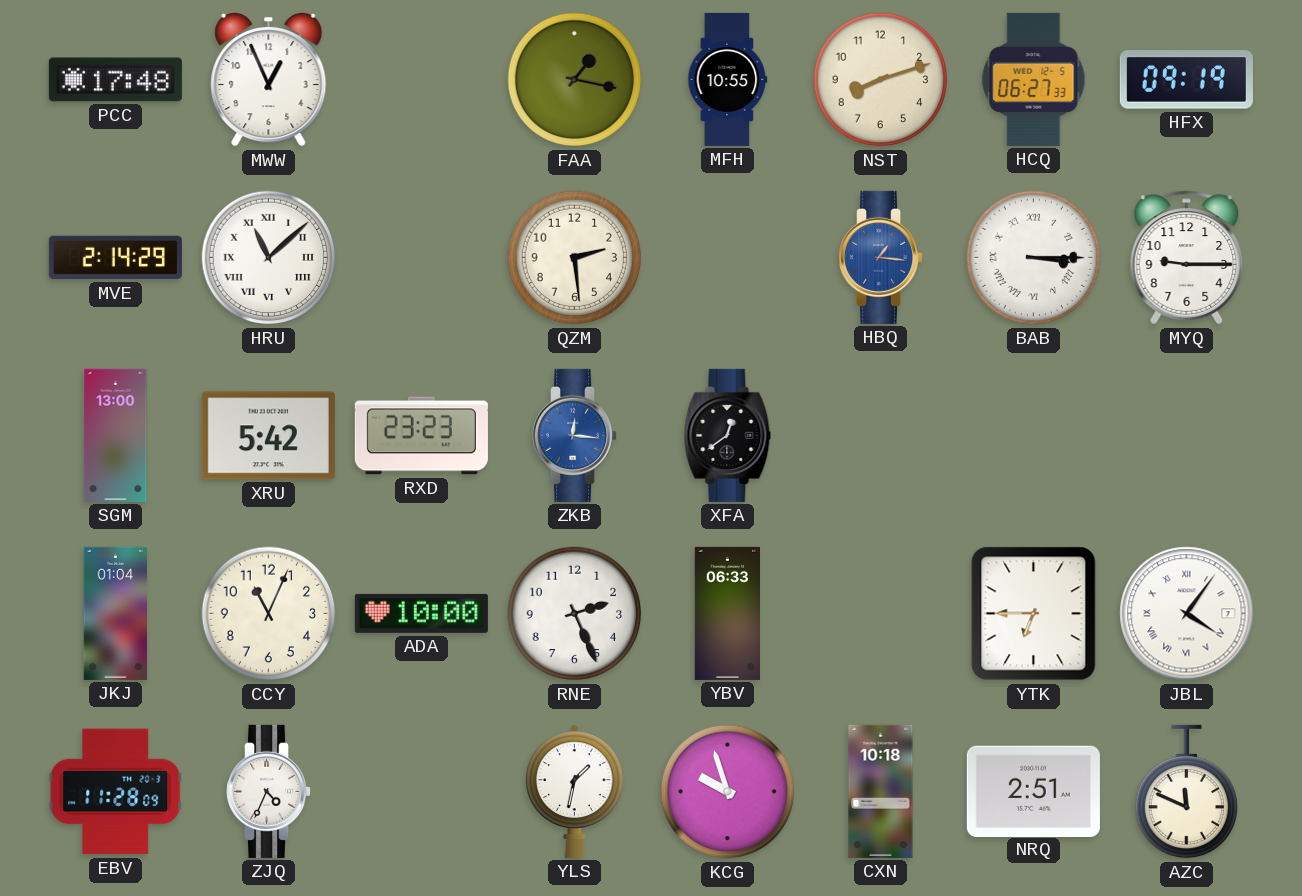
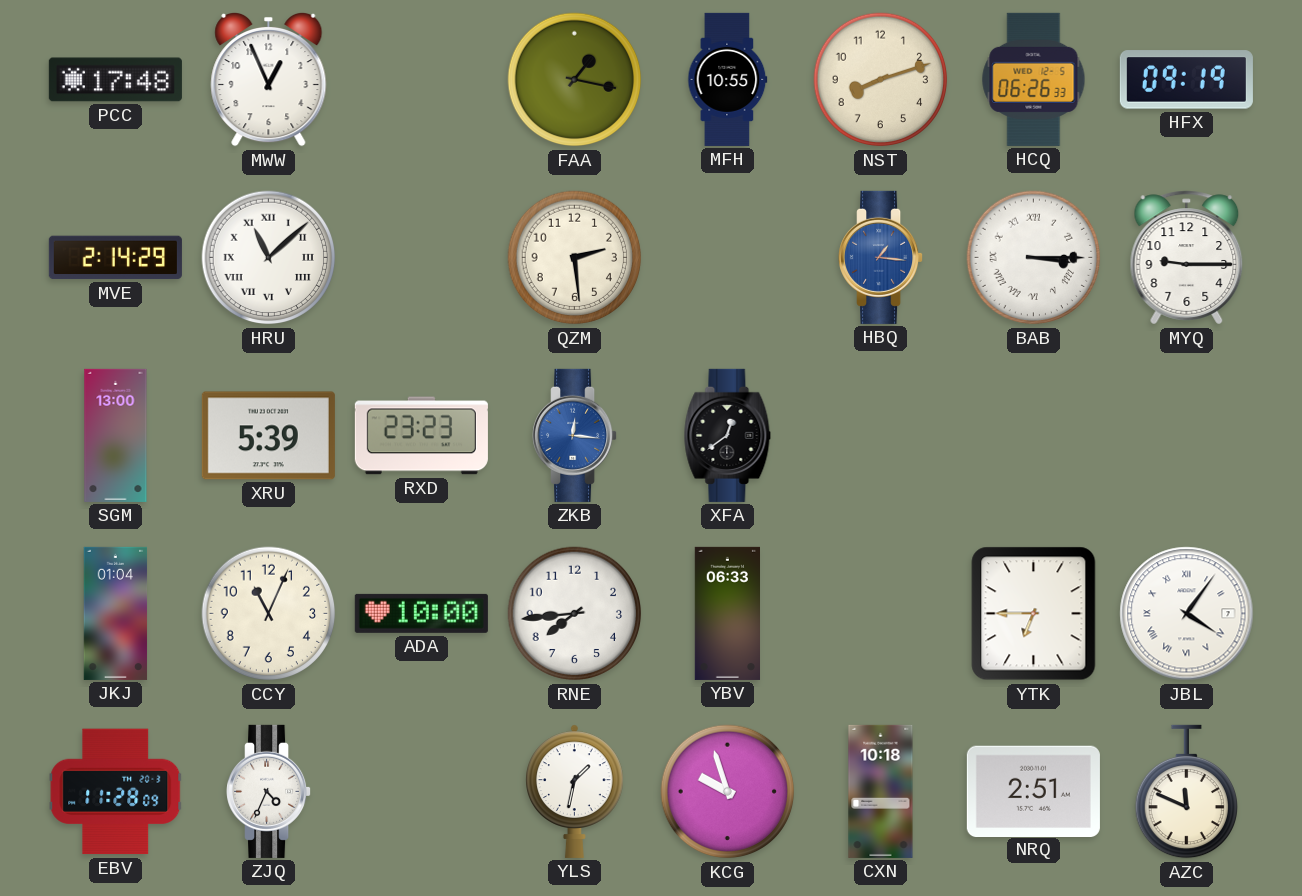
HCQ: 06:27 -> 06:26
XRU: 5:42 -> 5:39
RNE: 2:26 -> 7:44
